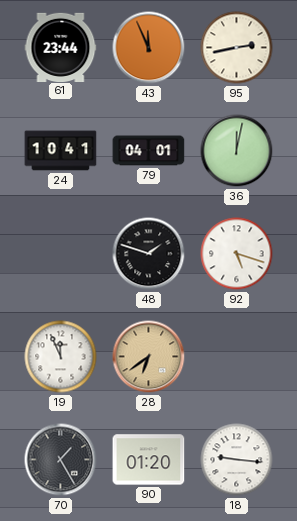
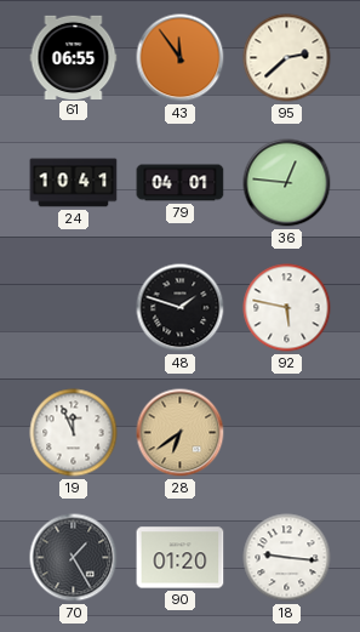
61: 23:44 -> 06:55
43: 11:56 -> 11:54
95: 2:43 -> 2:38
36: 12:02 -> 12:46
92: 5:18 -> 5:47
